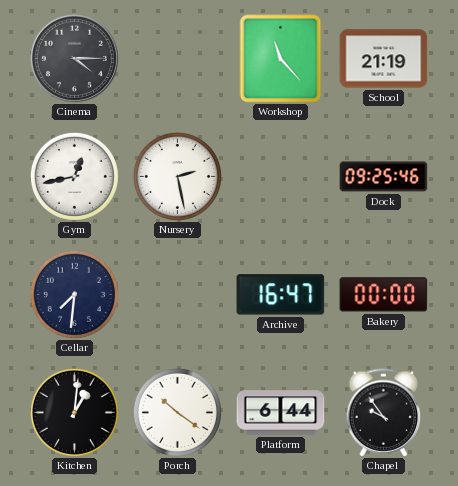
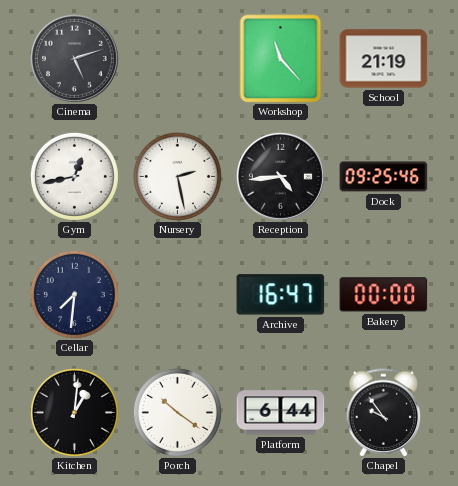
Cinema: 4:15 -> 5:12
Reception: none -> 4:44
